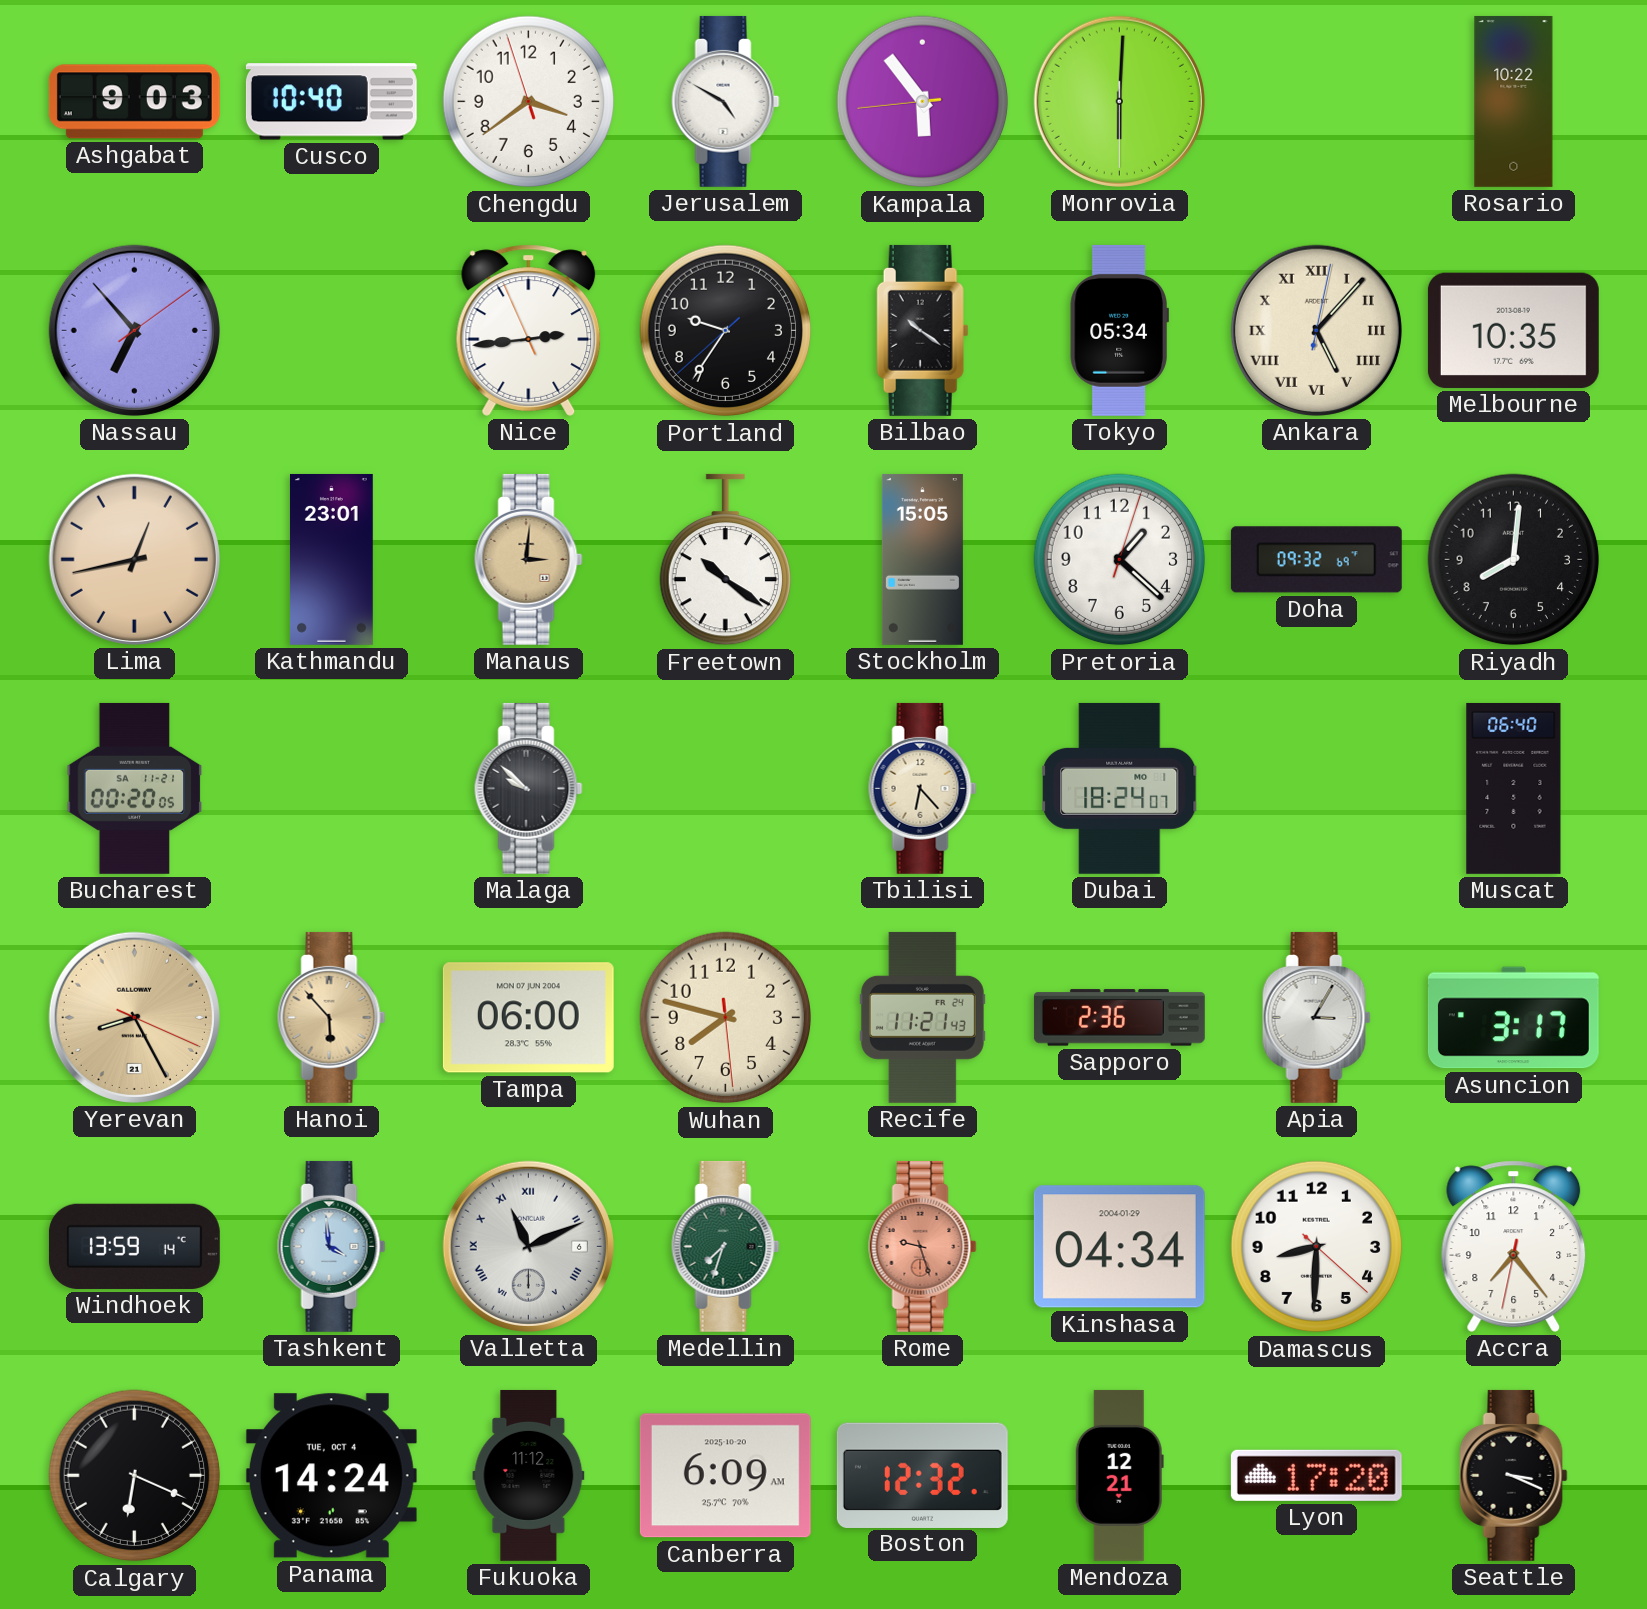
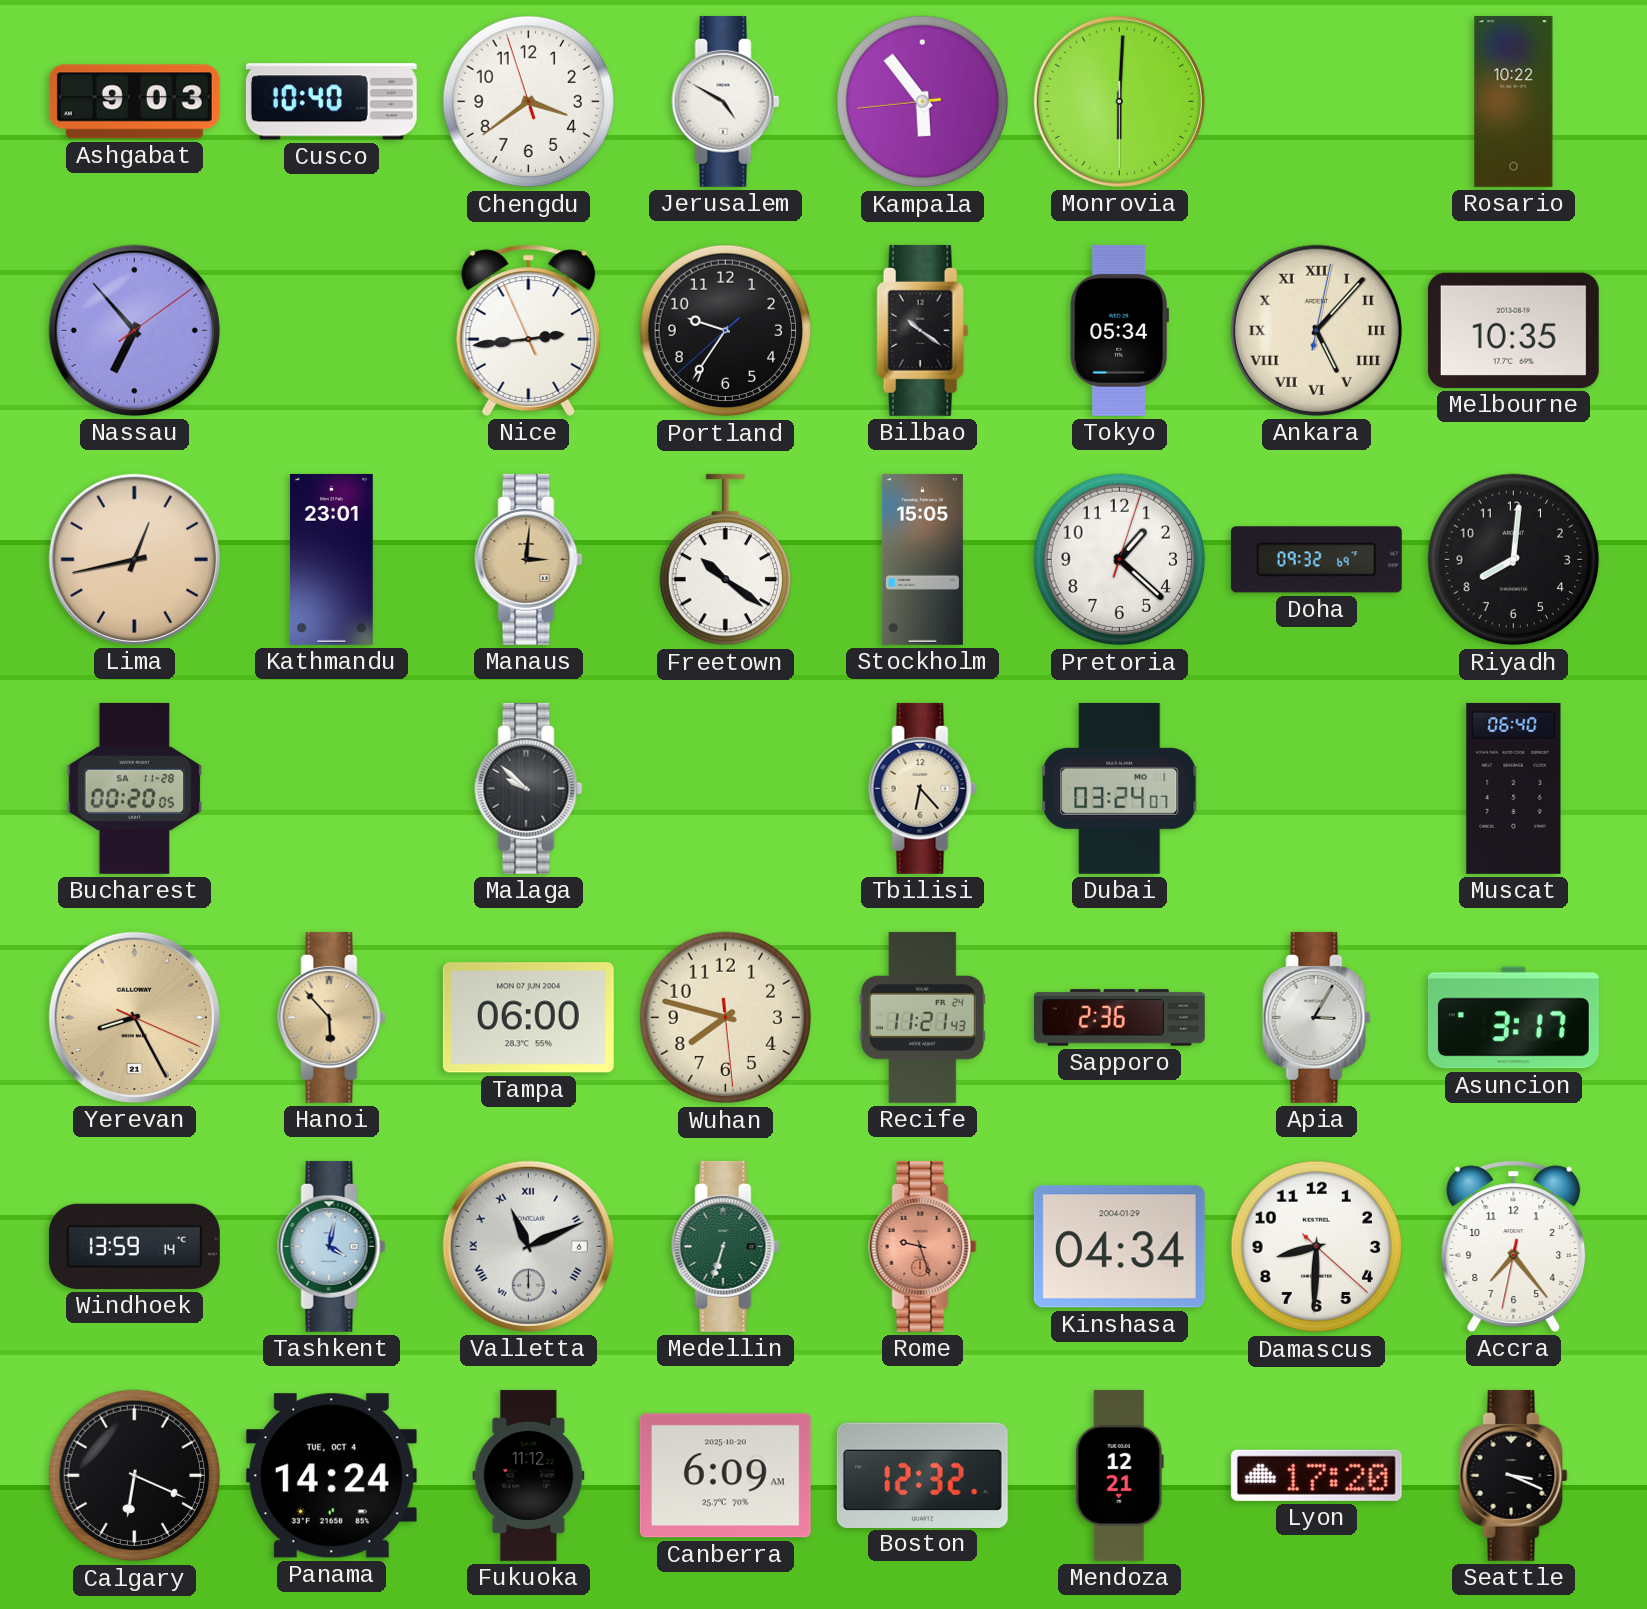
Bucharest date: SA 11-21 -> SA 11-28
Dubai: 18:24 -> 03:24
Tashkent: 3:59 -> 4:02
Medellin: 7:33 -> 6:33
